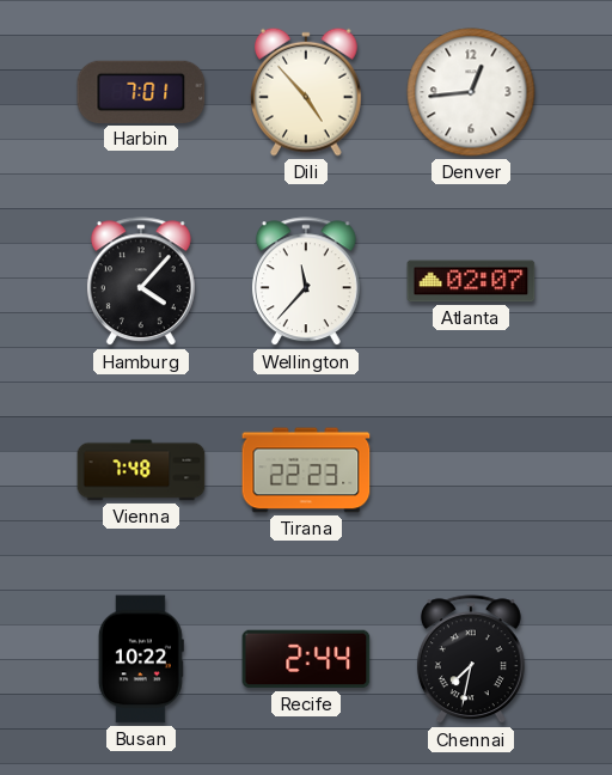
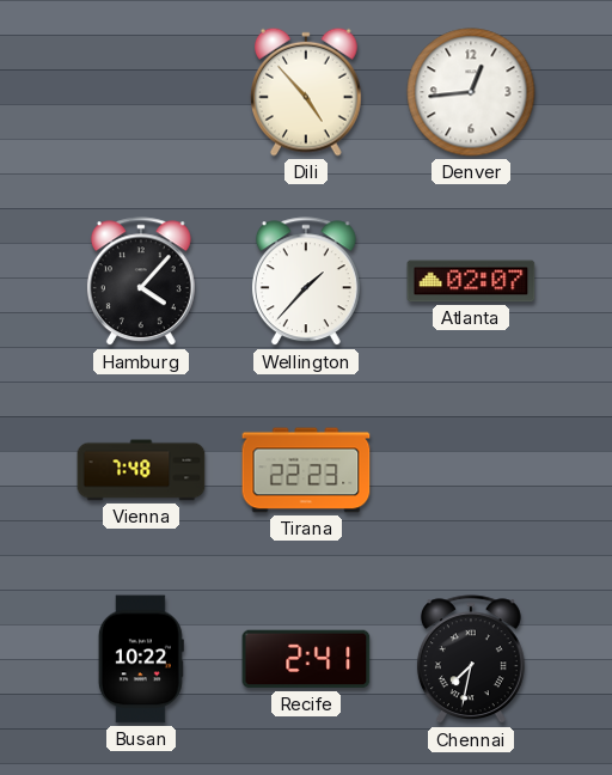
Harbin: 7:01 -> none
Wellington: 11:37 -> 1:37
Recife: 2:44 -> 2:41
